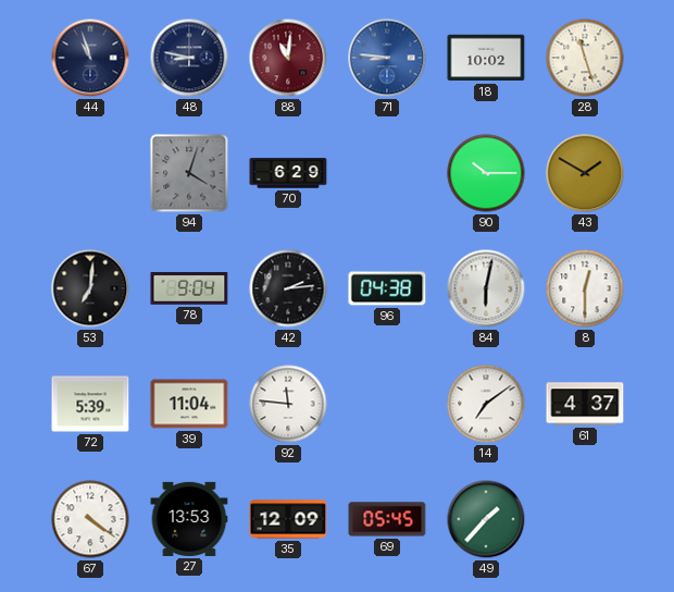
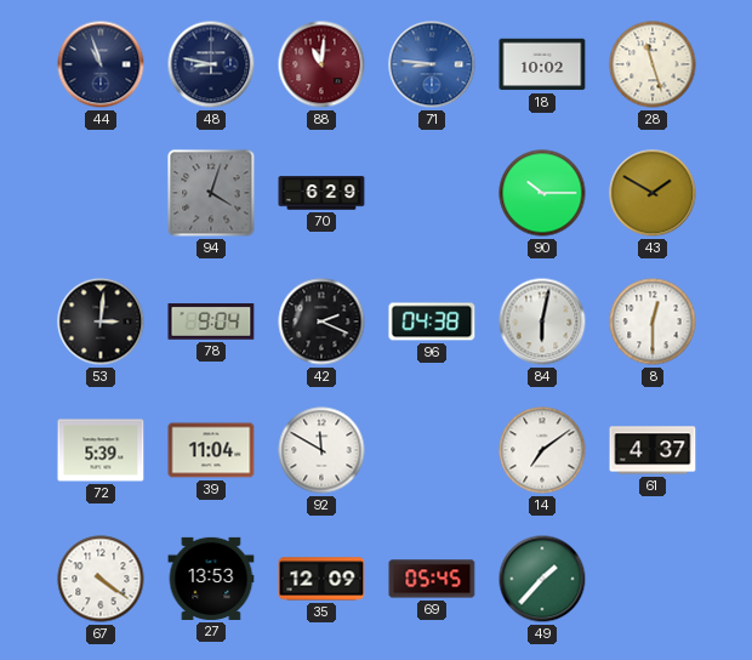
53: 7:01 -> 3:01
42: 2:14 -> 2:19
92: 11:46 -> 11:50
